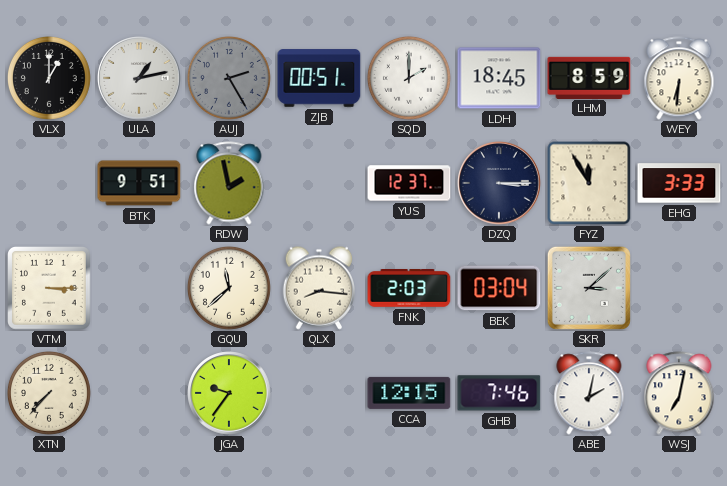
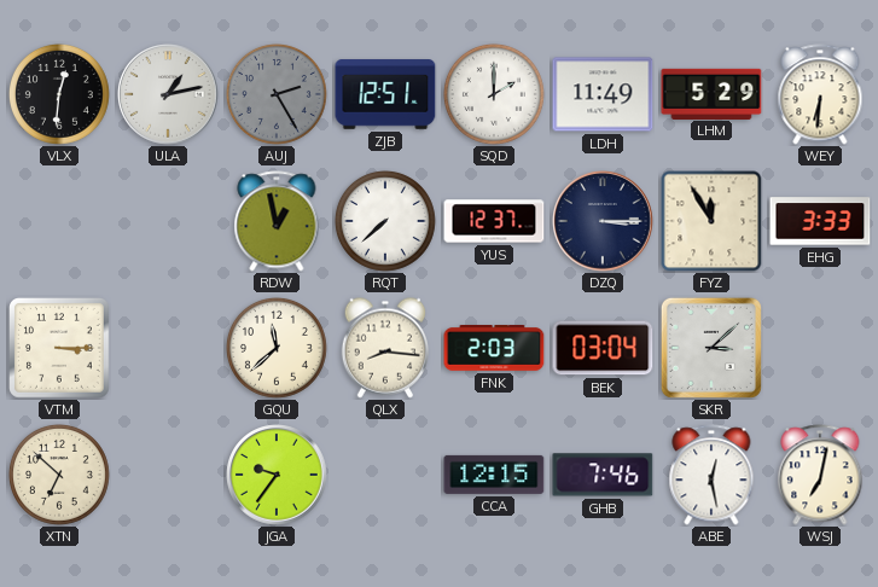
VLX: 1:00 -> 12:31
ZJB: 00:51 -> 12:51
LDH: 18:45 -> 11:49
LHM: 8:59 -> 5:29
BTK: 9:51 -> none
RDW: 1:58 -> 12:58
RQT: none -> 7:38
XTN: 7:37 -> 6:52
ABE: 2:02 -> 12:28
